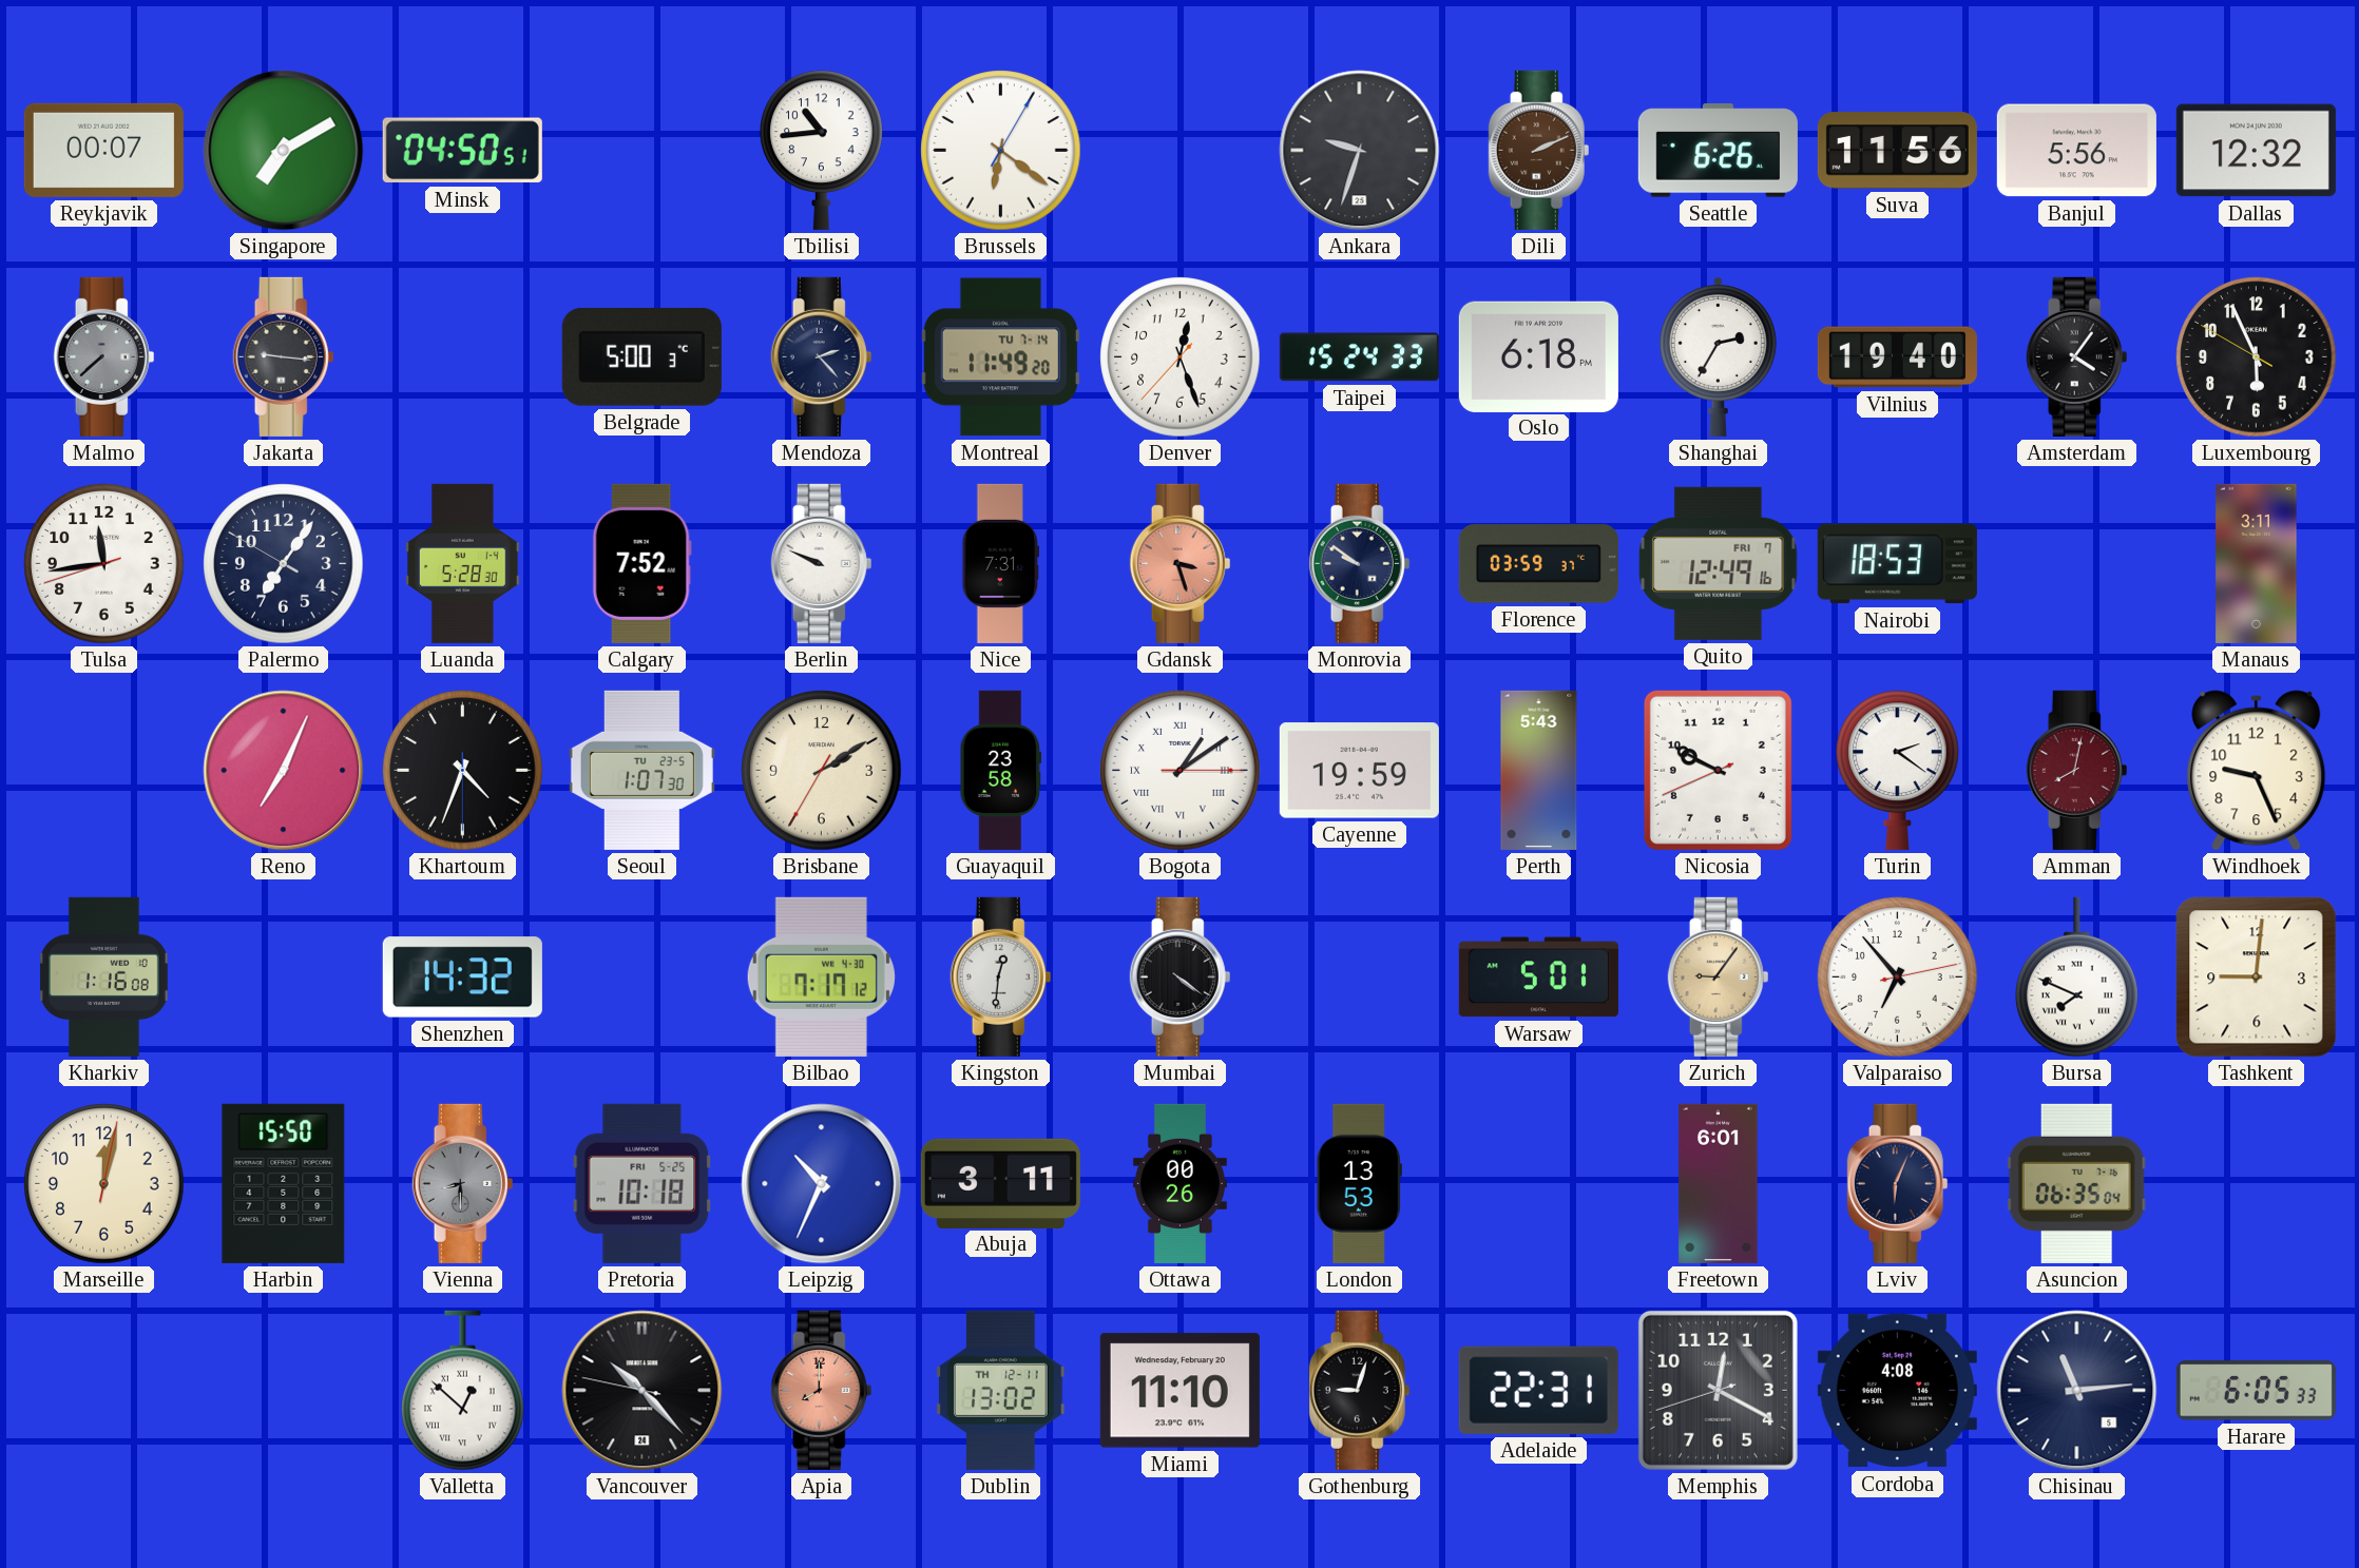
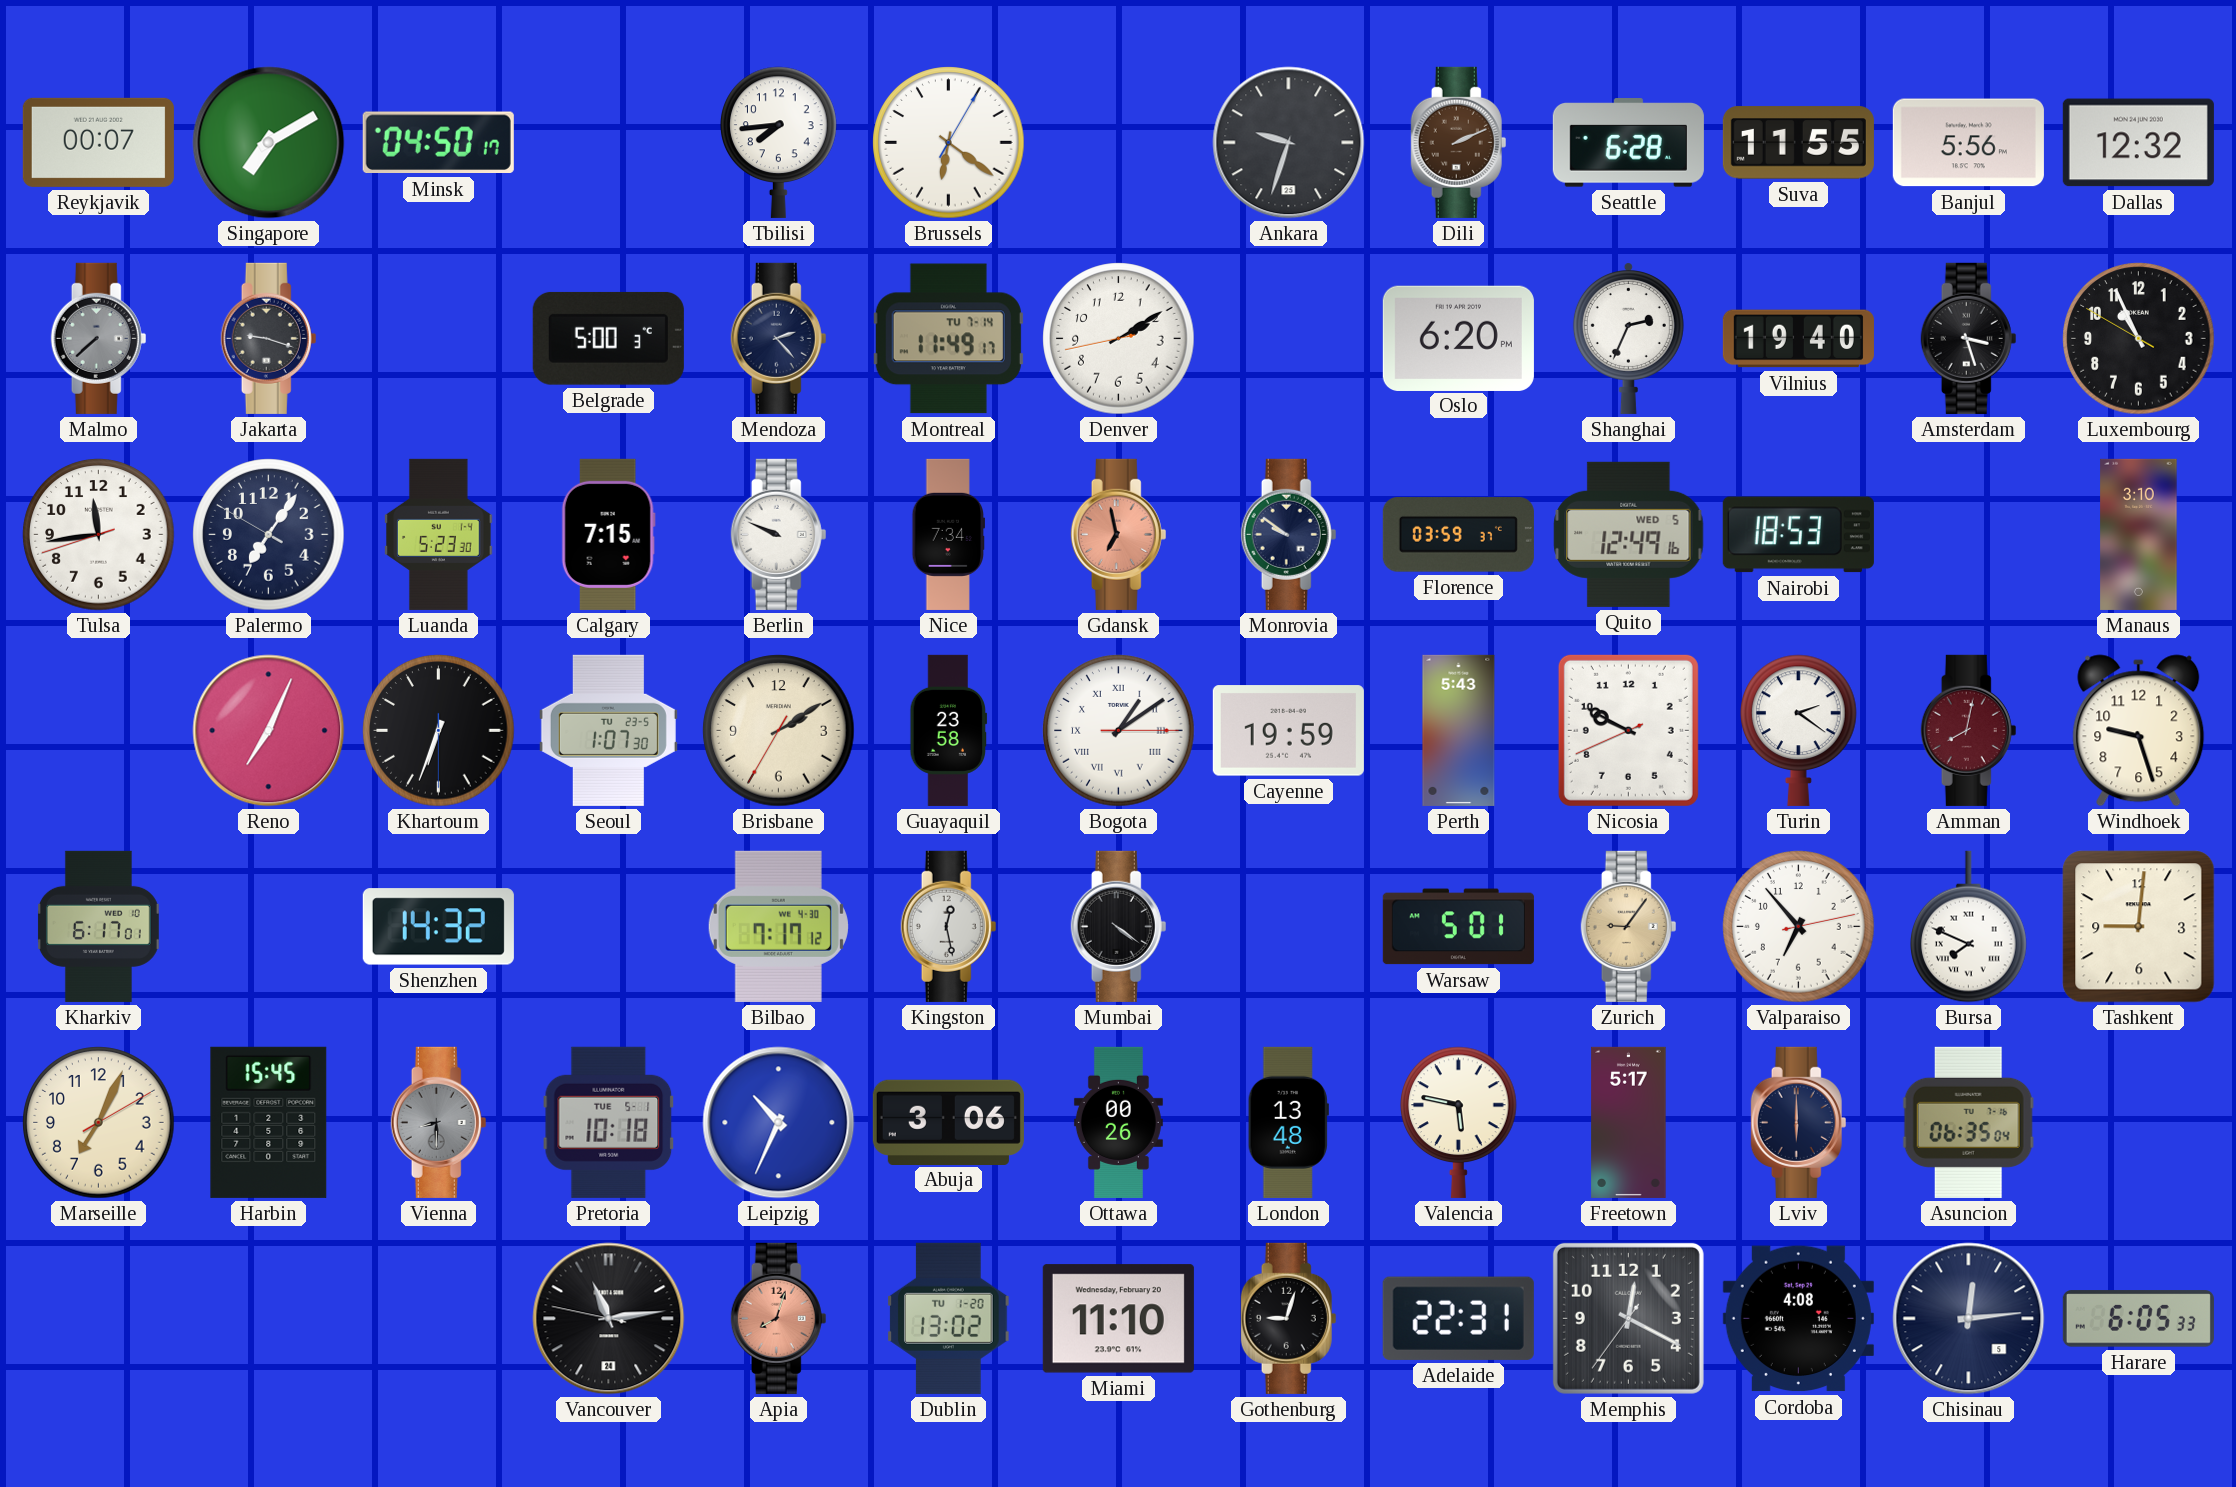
Minsk: 04:50:51 -> 04:50:17
Tbilisi: 10:44 -> 7:44
Seattle: 6:26 -> 6:28
Suva: 11:56 -> 11:55
Jakarta: 9:16 -> 9:18
Montreal: 11:49:20 -> 11:49:17
Denver: 12:26 -> 2:09
Taipei: 15:24 -> none
Oslo: 6:18 -> 6:20
Shanghai: 2:35 -> 2:34
Amsterdam: 4:06 -> 3:27
Luxembourg: 5:55 -> 10:55
Luanda: 5:28 -> 5:23
Calgary: 7:52 -> 7:15
Nice: 7:31 -> 7:34
Gdansk: 3:27 -> 6:58
Quito date: FRI 7 -> WED 5
Manaus: 3:11 -> 3:10
Khartoum: 4:33 -> 6:33
Windhoek: 9:26 -> 9:27
Kharkiv: 1:16 -> 6:17
Kingston: 12:31 -> 12:28
Marseille: 12:02 -> 7:04
Harbin: 15:50 -> 15:45
Pretoria date: FRI 5-25 -> TUE 5-1
Abuja: 3:11 -> 3:06
London: 13:53 -> 13:48
Valencia: none -> 5:47
Freetown: 6:01 -> 5:17
Lviv: 6:04 -> 6:00
Valletta: 12:52 -> none
Vancouver: 10:22 -> 11:13
Apia: 8:00 -> 8:03
Dublin date: TH 12-11 -> TU 1-20
Memphis: 12:19:42 -> 12:19:36
Chisinau: 11:14 -> 12:14
